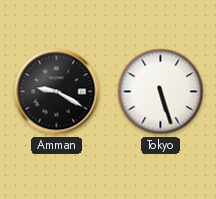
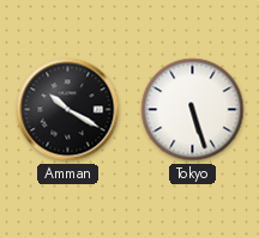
Amman: 9:20 -> 10:20
